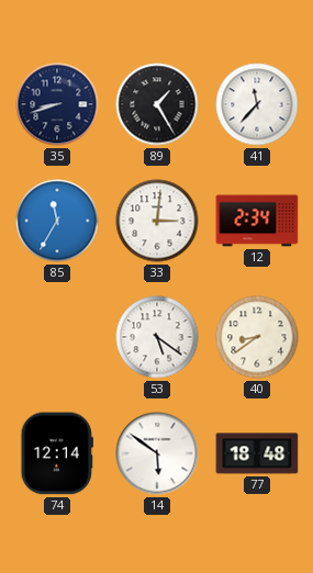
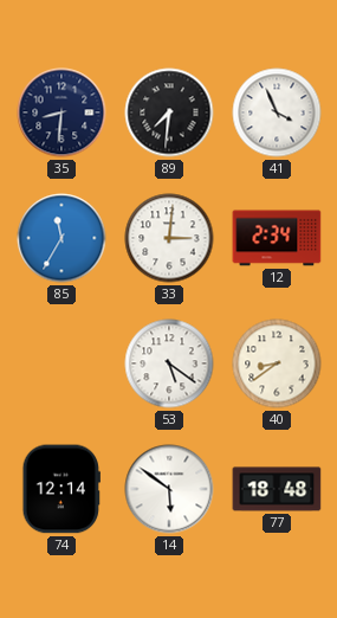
35: 8:42 -> 8:31
89: 1:25 -> 7:31
41: 11:37 -> 3:56
